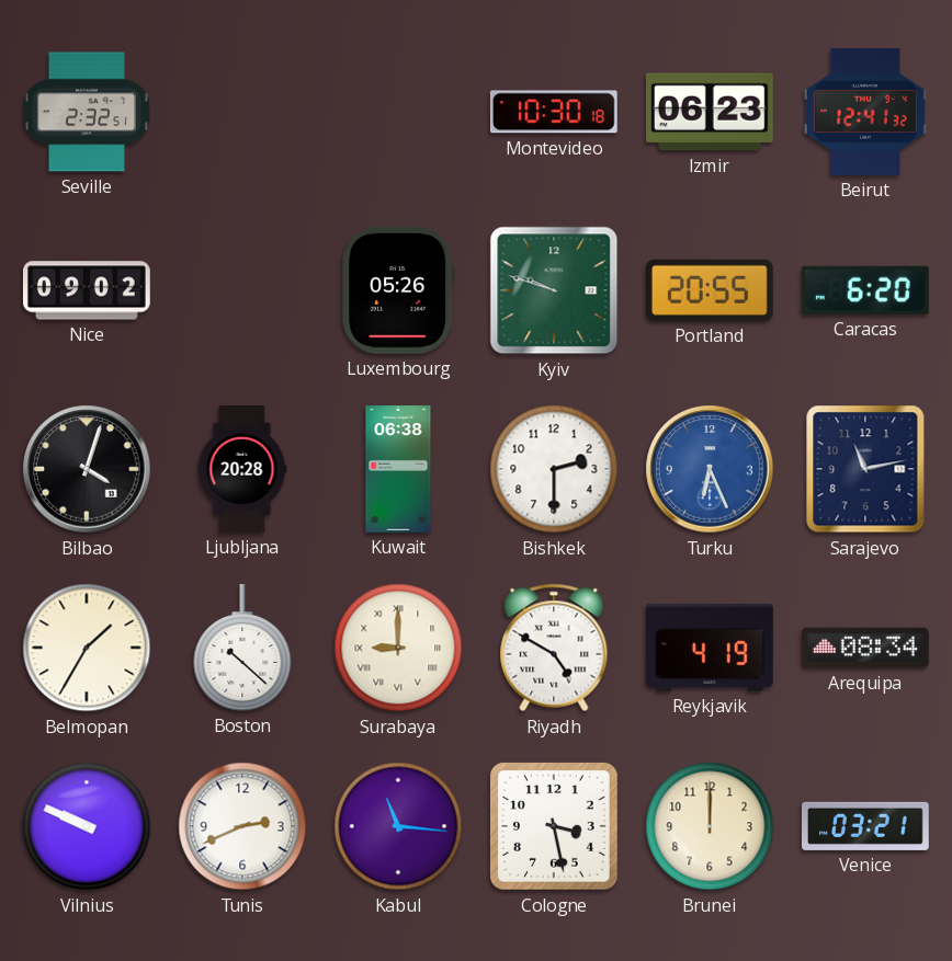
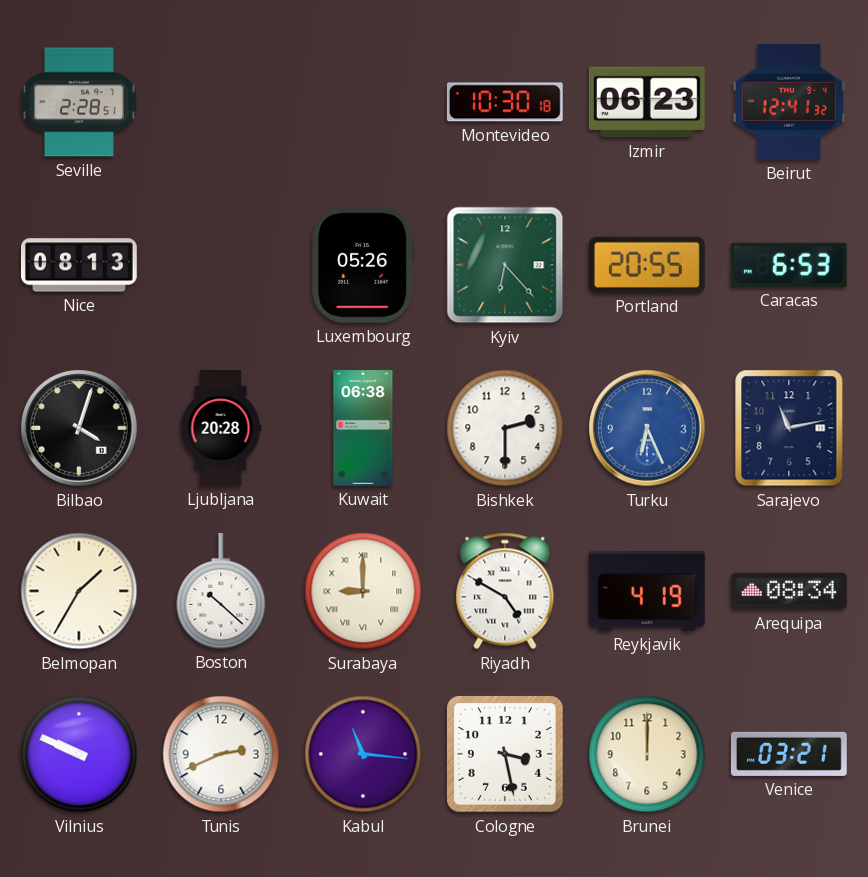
Seville: 2:32 -> 2:28
Nice: 09:02 -> 08:13
Kyiv: 9:48 -> 6:23
Caracas: 6:20 -> 6:53
